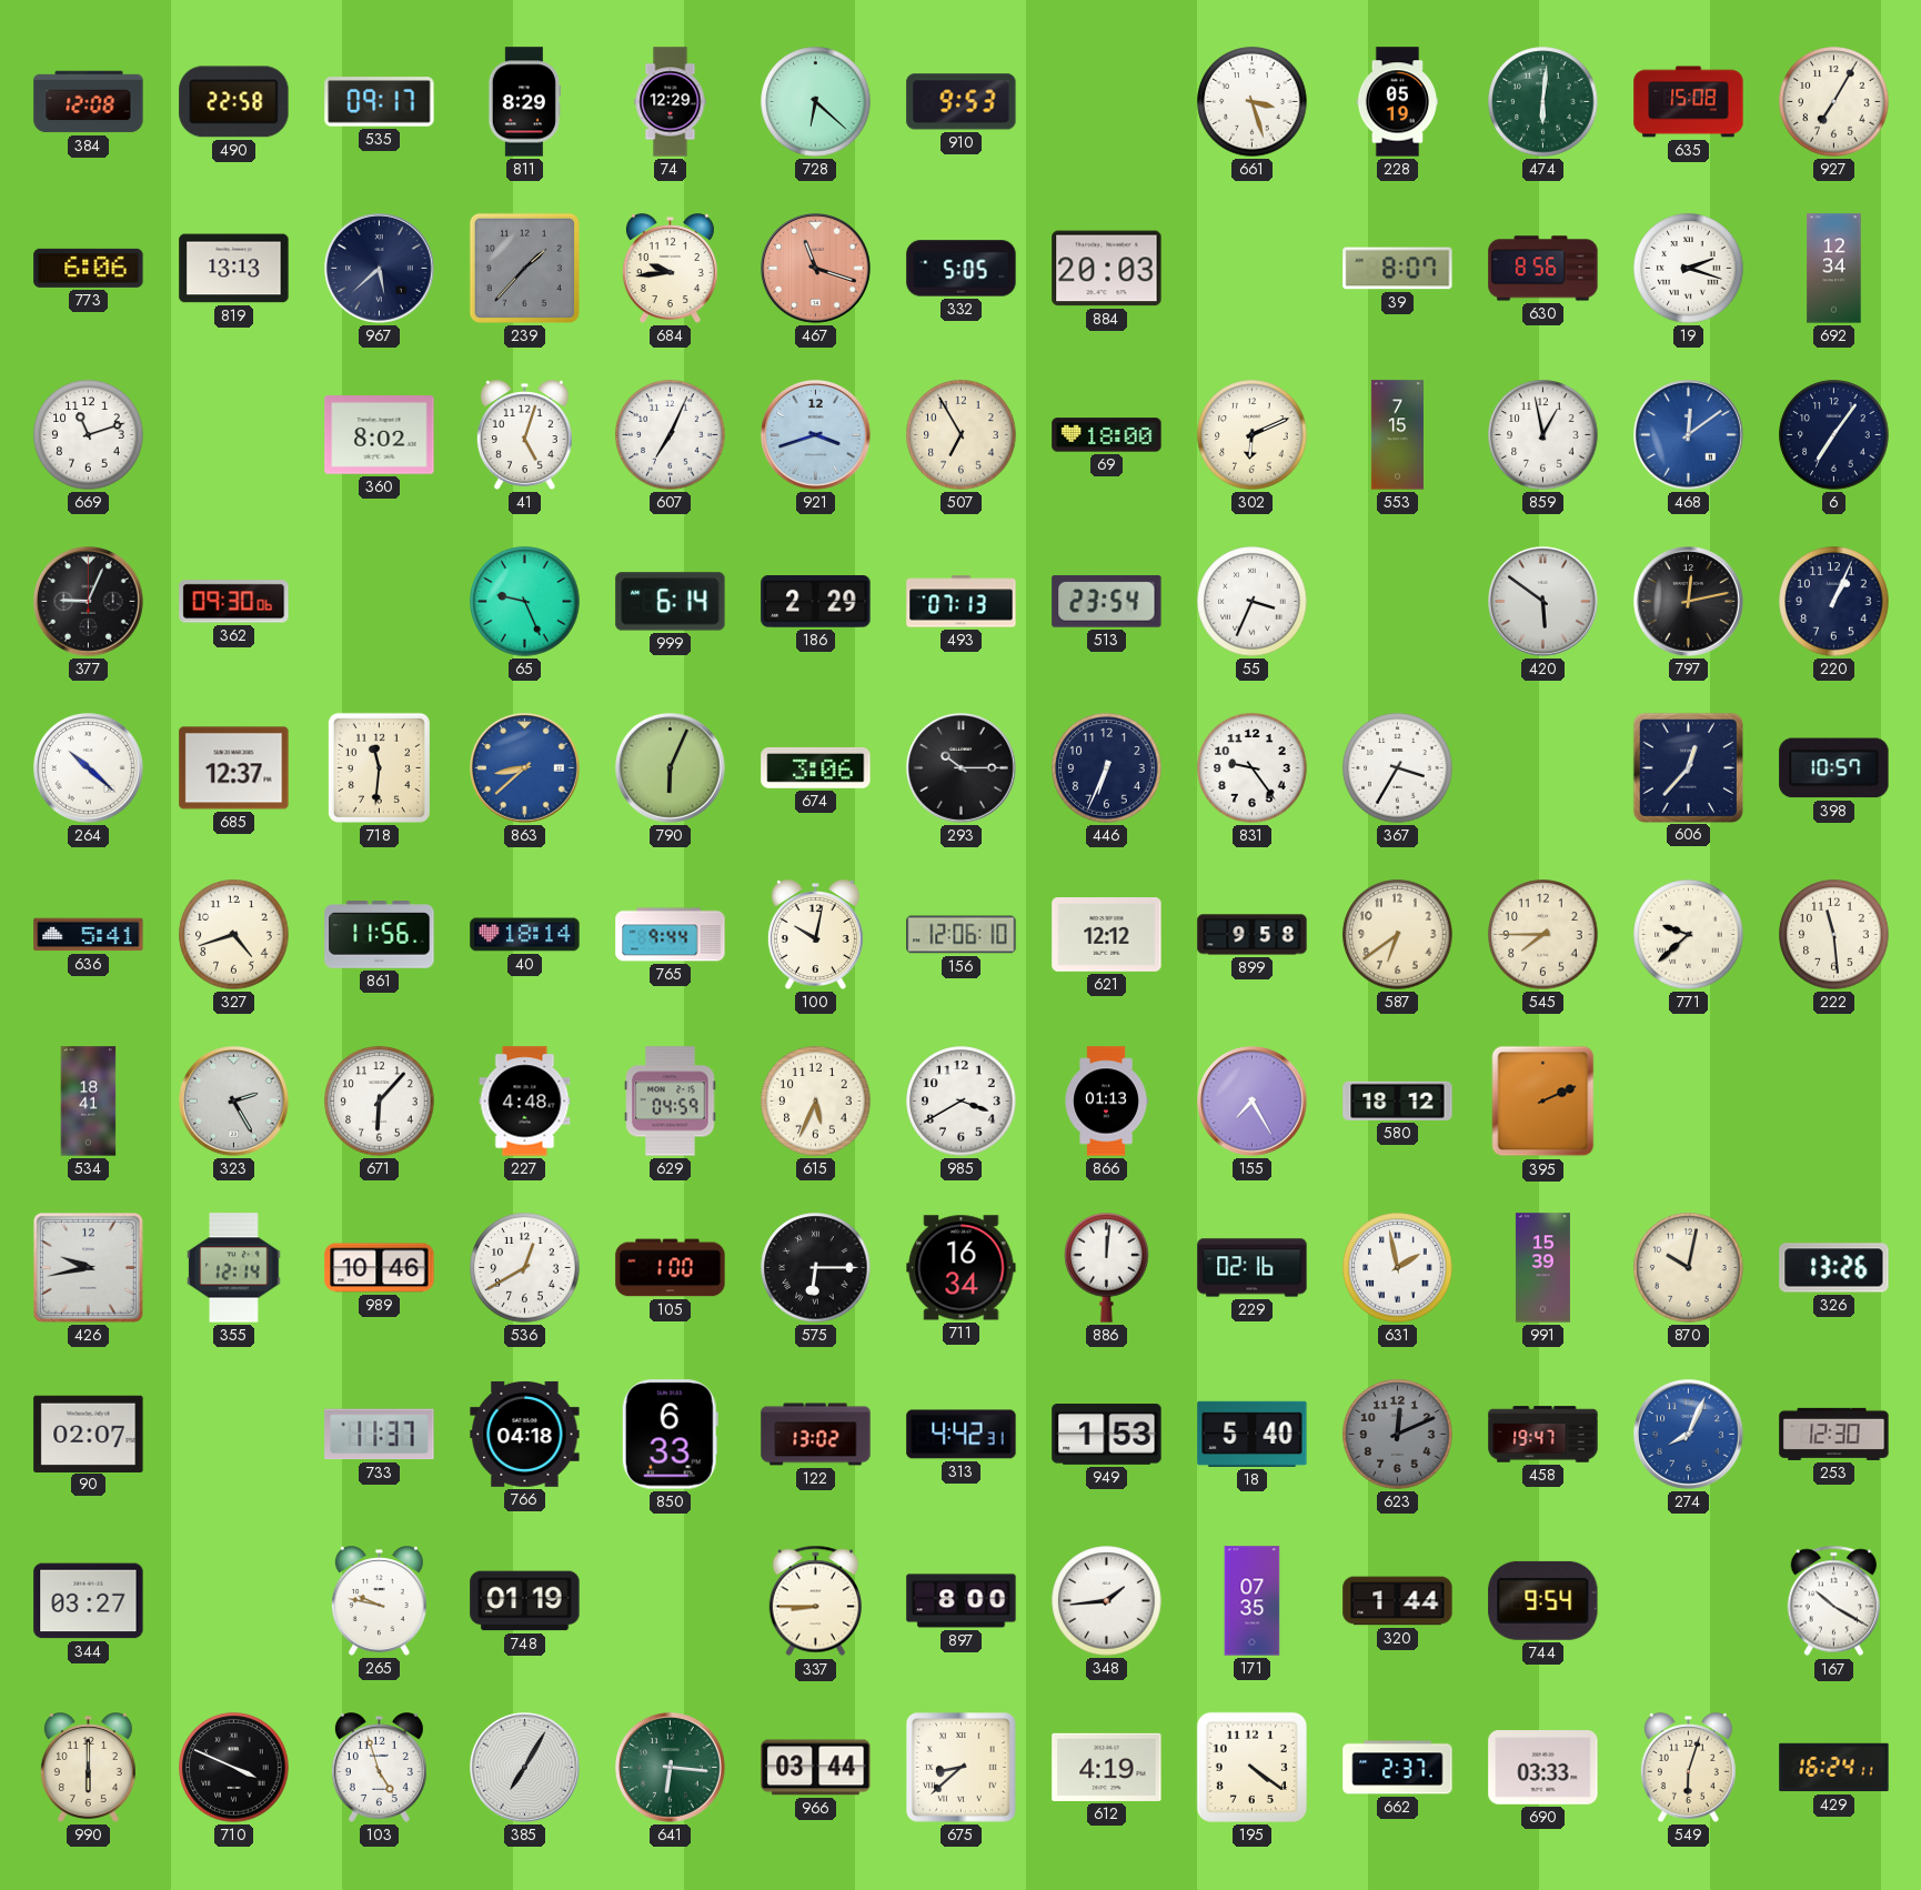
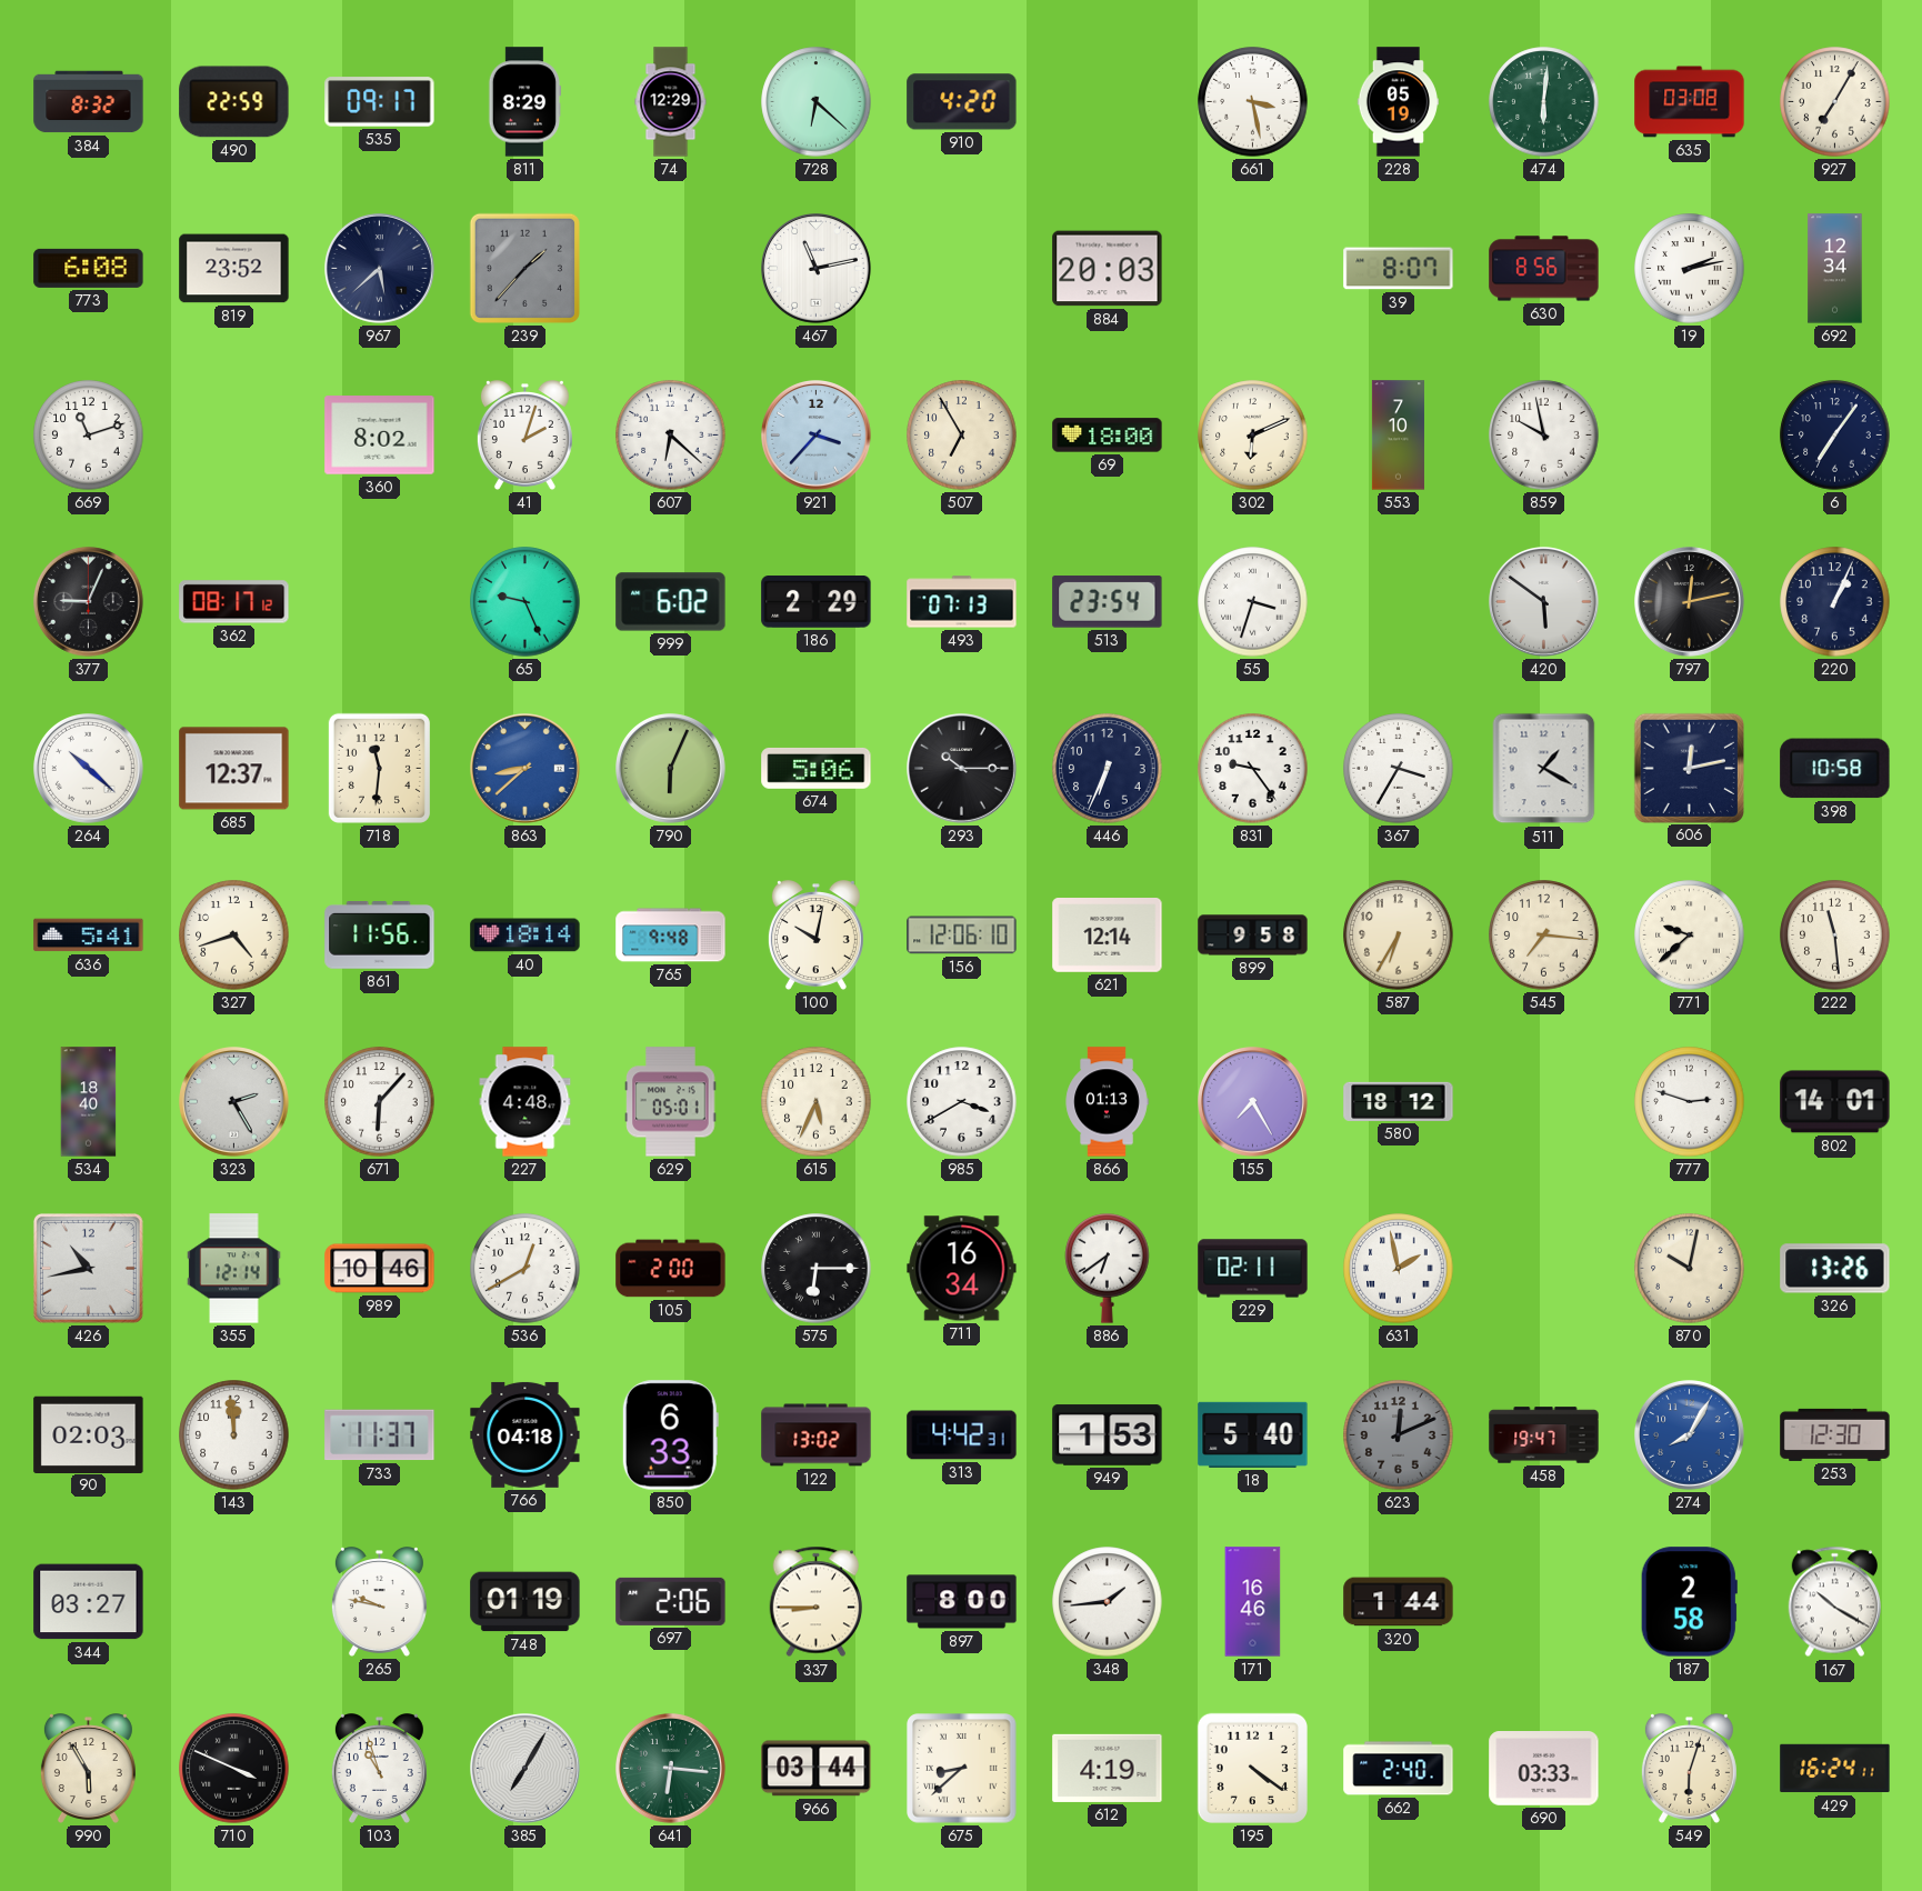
384: 12:08 -> 8:32
490: 22:58 -> 22:59
910: 9:53 -> 4:20
661: 3:27 -> 3:28
635: 15:08 -> 03:08
773: 6:06 -> 6:08
819: 13:13 -> 23:52
684: 9:44 -> none
467: 11:18 -> 11:13
467 dial: salmon -> white
332: 5:05 -> none
19: 2:18 -> 2:13
41: 5:03 -> 2:03
607: 7:04 -> 6:22
921: 3:42 -> 3:37
553: 7:15 -> 7:10
859: 12:58 -> 9:58
468: 12:09 -> none
362: 09:30 -> 08:17
999: 6:14 -> 6:02
55: 3:34 -> 3:33
674: 3:06 -> 5:06
511: none -> 1:20
606: 12:37 -> 12:13
398: 10:57 -> 10:58
765: 9:44 -> 9:48
621: 12:12 -> 12:14
587: 6:39 -> 6:35
545: 7:45 -> 7:16
534: 18:41 -> 18:40
629: 04:59 -> 05:01
395: 2:11 -> none
777: none -> 2:48
802: none -> 14:01
426: 9:43 -> 10:43
105: 1:00 -> 2:00
886: 12:01 -> 6:39
229: 02:16 -> 02:11
991: 15:39 -> none
90: 02:07 -> 02:03
143: none -> 11:59
274: 8:04 -> 8:05
697: none -> 2:06
171: 07:35 -> 16:46
744: 9:54 -> none
187: none -> 2:58
990: 6:00 -> 5:55
103: 4:57 -> 10:57
662: 2:37 -> 2:40
